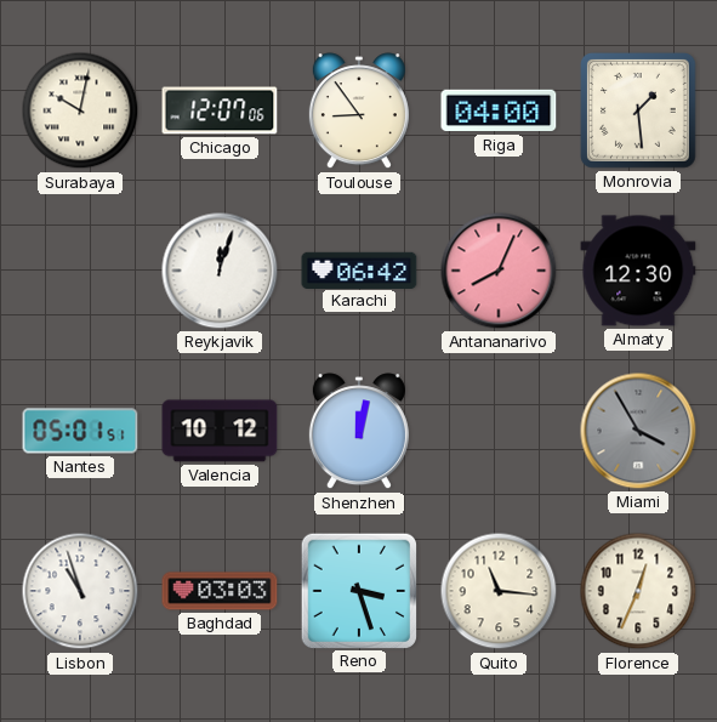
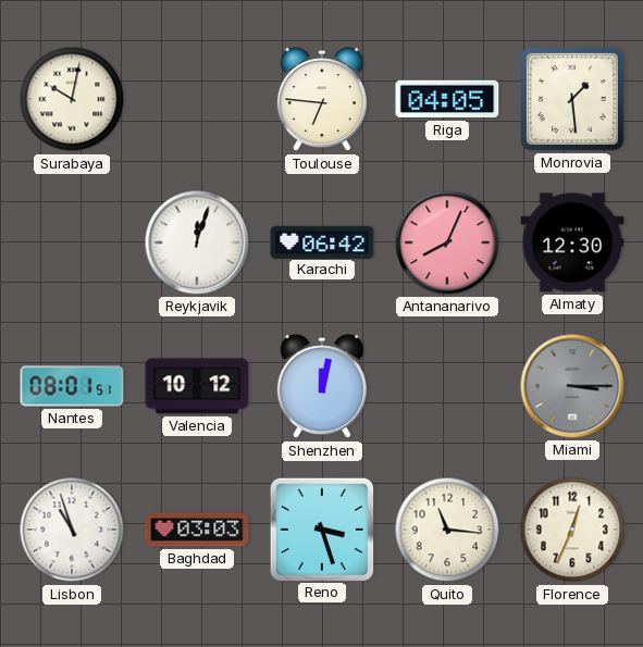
Chicago: 12:07 -> none
Toulouse: 8:54 -> 6:46
Riga: 04:00 -> 04:05
Nantes: 05:01 -> 08:01
Miami: 3:55 -> 3:15
